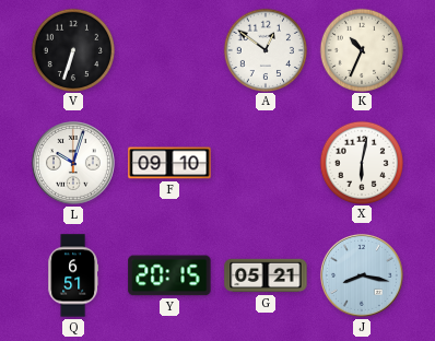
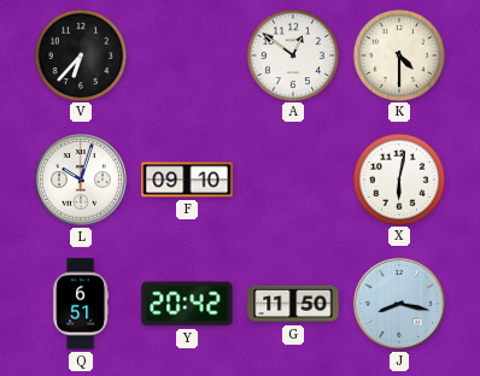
V: 6:33 -> 6:37
K: 10:34 -> 4:30
Y: 20:15 -> 20:42
G: 05:21 -> 11:50
